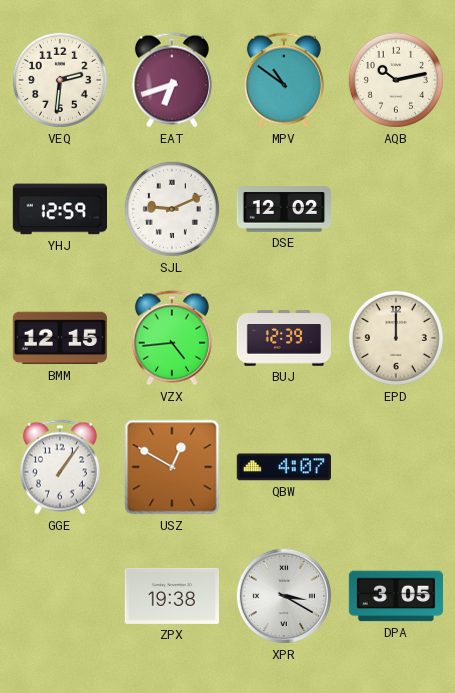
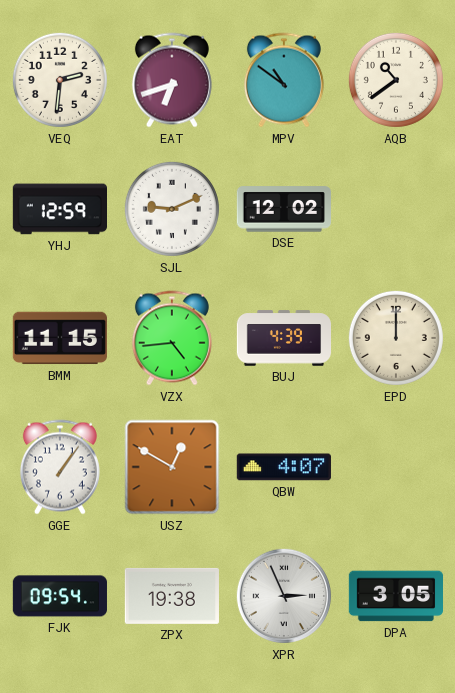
AQB: 10:13 -> 10:39
BMM: 12:15 -> 11:15
BUJ: 12:39 -> 4:39
FJK: none -> 09:54
XPR: 3:20 -> 2:56
